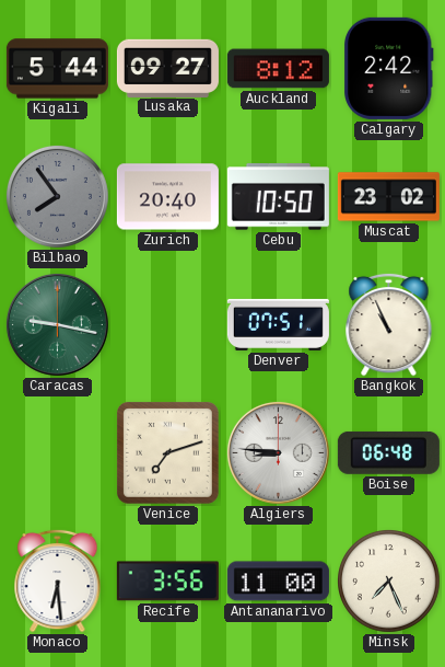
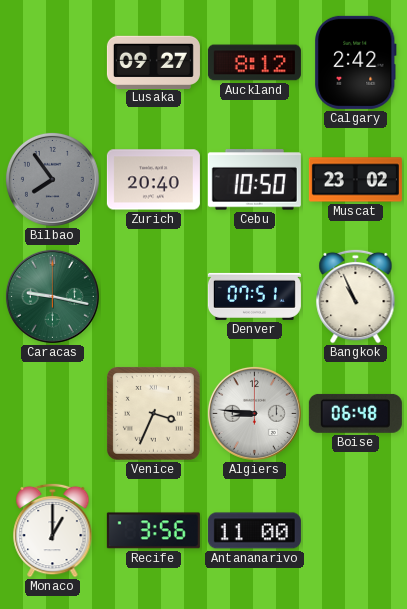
Kigali: 5:44 -> none
Venice: 7:12 -> 3:34
Monaco: 6:29 -> 1:00
Minsk: 7:26 -> none
